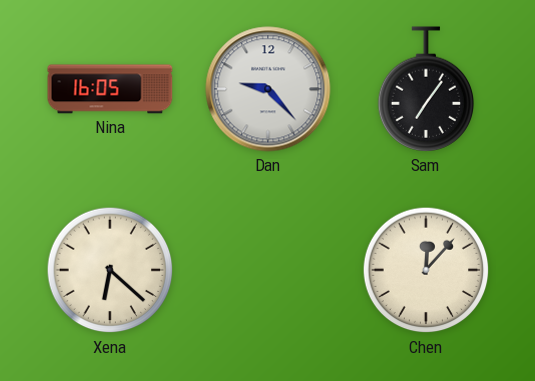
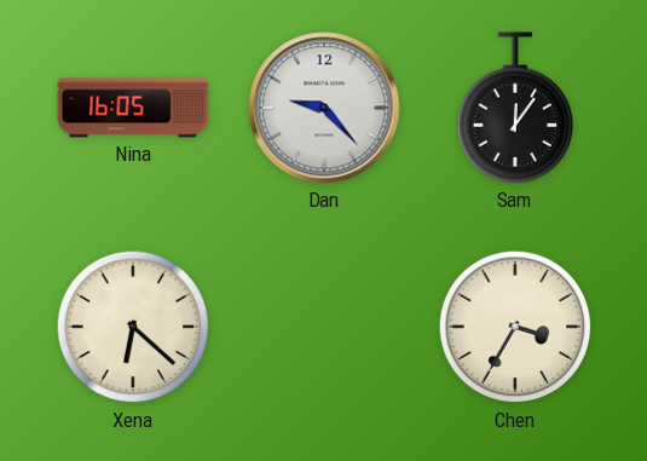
Sam: 7:06 -> 12:06
Chen: 12:07 -> 3:35
